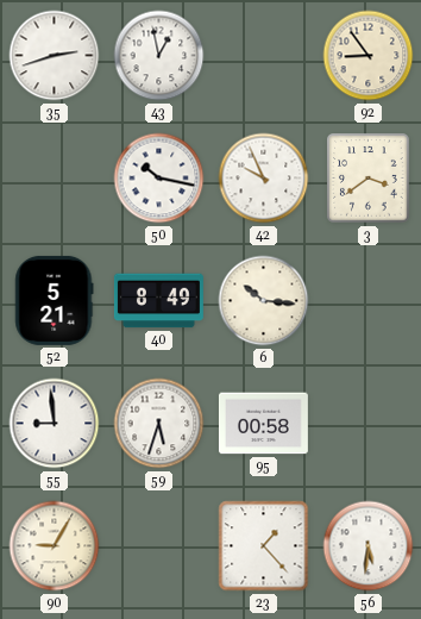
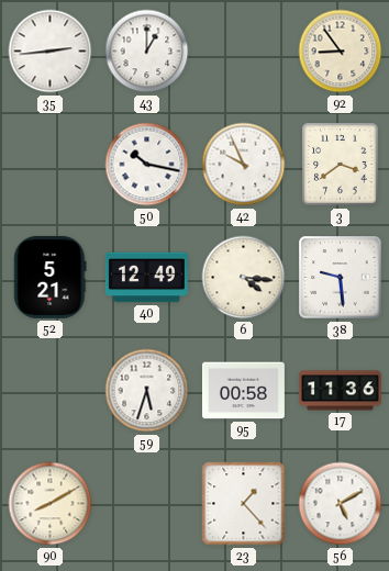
35: 2:42 -> 2:44
43: 12:58 -> 1:00
40: 8:49 -> 12:49
6: 10:16 -> 4:16
38: none -> 9:29
55: 8:59 -> none
17: none -> 11:36
90: 9:05 -> 8:10
56: 5:31 -> 5:10
